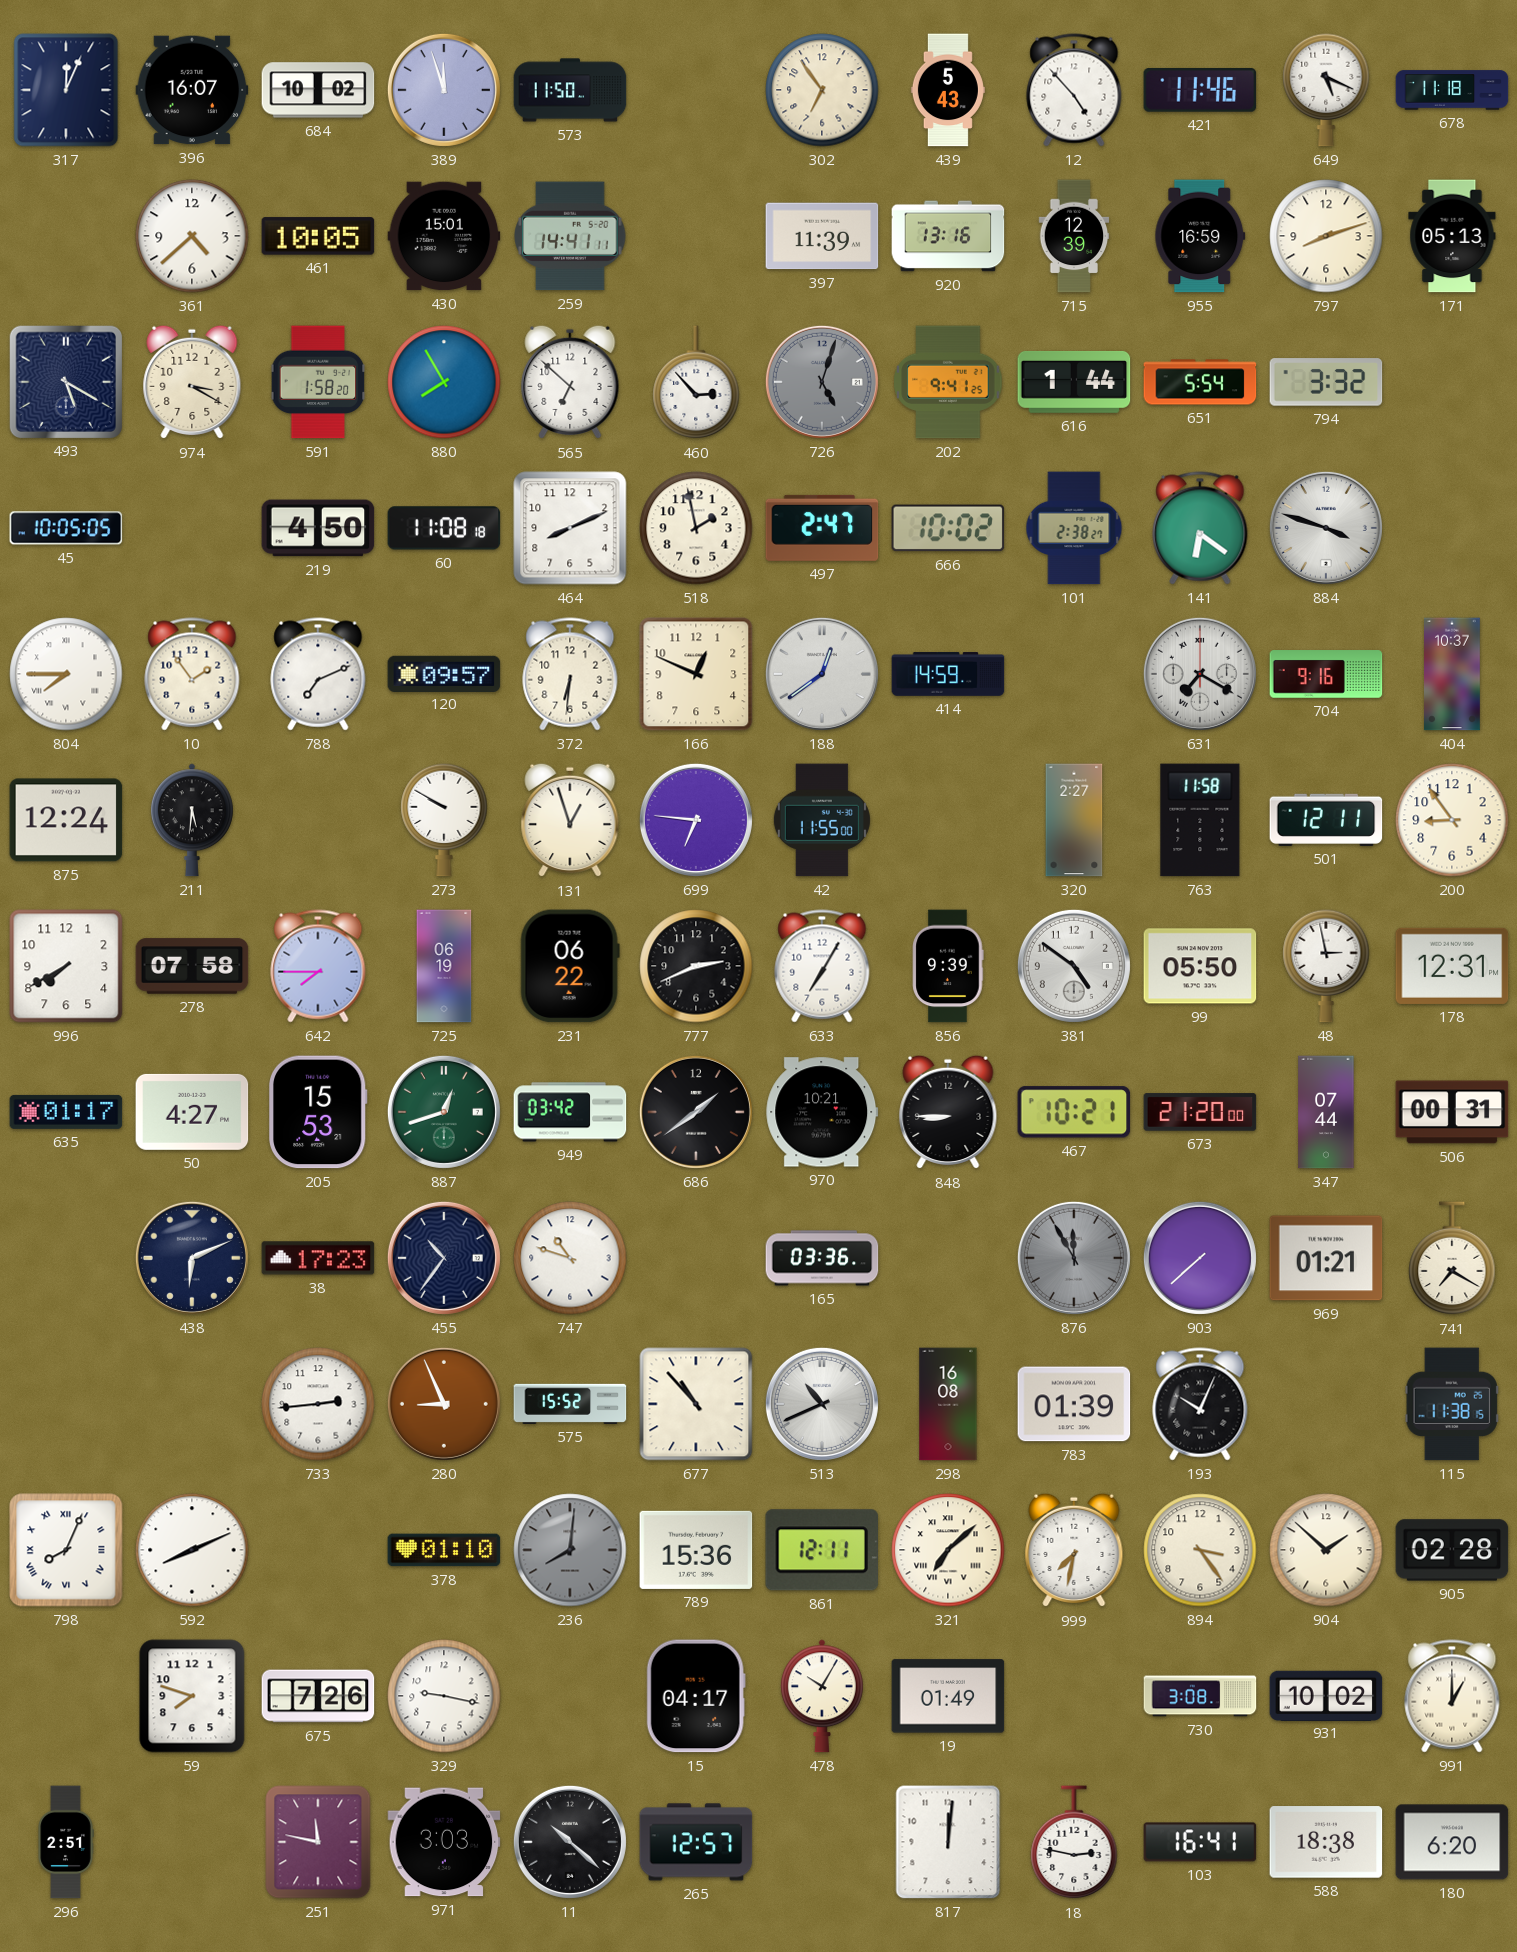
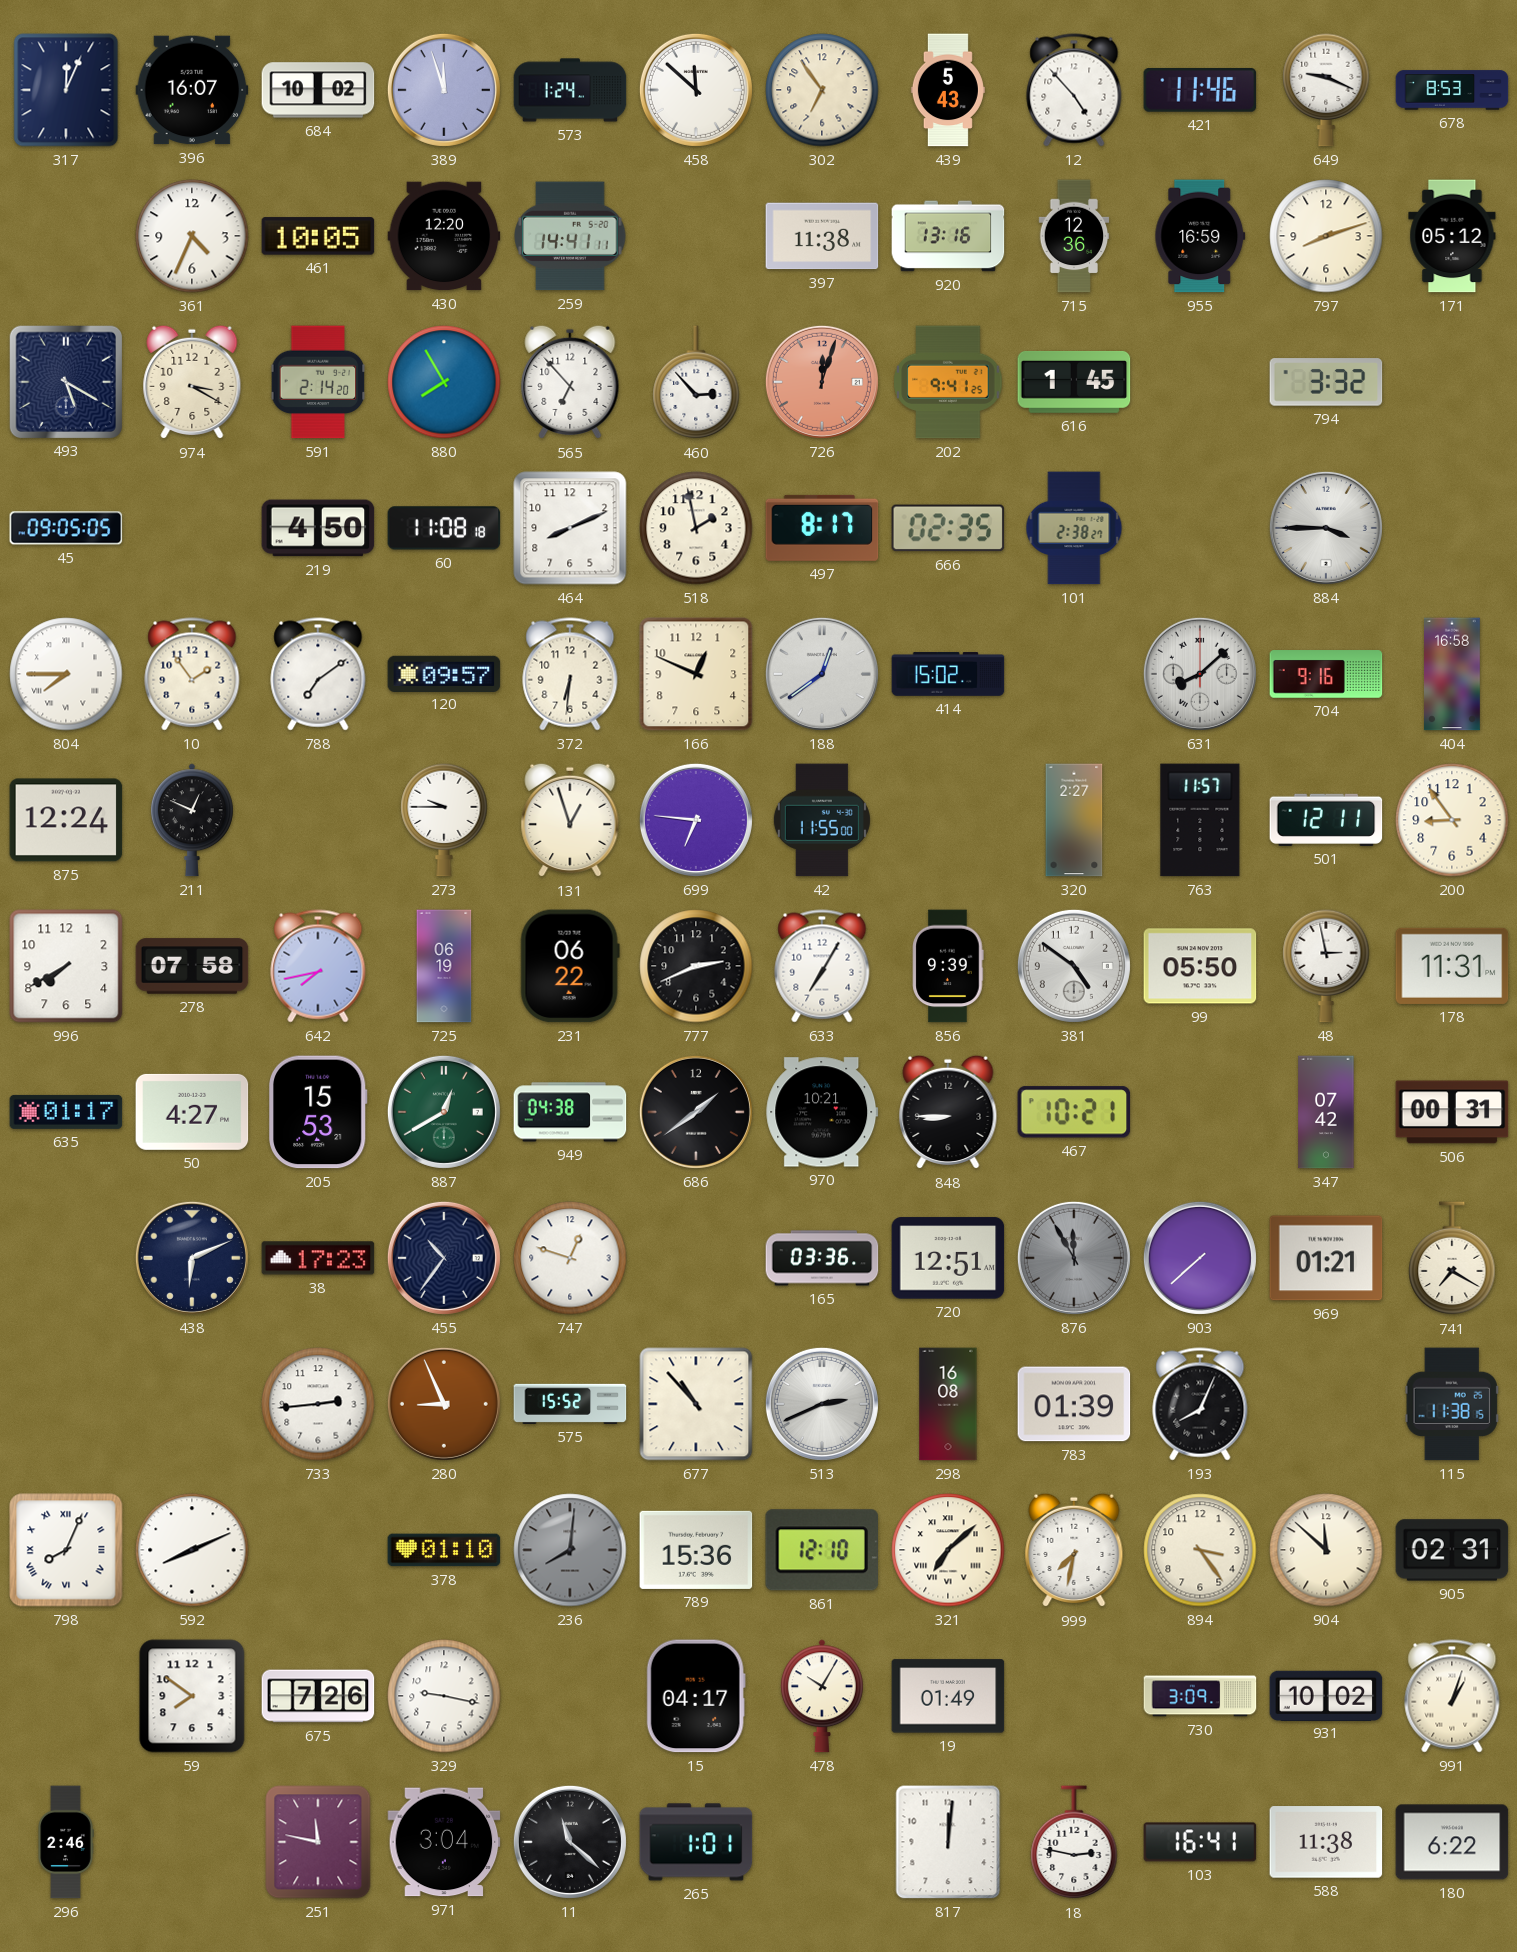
573: 11:50 -> 1:24
458: none -> 11:52
649: 5:19 -> 9:19
678: 11:18 -> 8:53
361: 4:38 -> 4:34
430: 15:01 -> 12:20
397: 11:39 -> 11:38
715: 12:39 -> 12:36
171: 05:13 -> 05:12
591: 1:58 -> 2:14
565: 6:52 -> 6:53
726: 5:03 -> 12:03
726 dial: grey -> salmon
616: 1:44 -> 1:45
651: 5:54 -> none
45: 10:05 -> 09:05
497: 2:47 -> 8:17
666: 10:02 -> 02:35
141: 6:21 -> none
884: 3:48 -> 3:45
788: 7:11 -> 7:09
414: 14:59 -> 15:02
631: 7:20 -> 8:08
404: 10:37 -> 16:58
211: 5:31 -> 12:49
273: 9:50 -> 9:45
763: 11:58 -> 11:57
642: 7:45 -> 7:43
178: 12:31 -> 11:31
887: 12:42 -> 12:40
949: 03:42 -> 04:38
673: 21:20 -> none
347: 07:44 -> 07:42
747: 10:48 -> 12:48
720: none -> 12:51
513: 10:41 -> 2:41
193: 10:04 -> 8:04
861: 12:11 -> 12:10
904: 1:52 -> 11:52
905: 02:28 -> 02:31
59: 7:48 -> 7:51
730: 3:08 -> 3:09
991: 1:00 -> 1:03
296: 2:51 -> 2:46
971: 3:03 -> 3:04
11: 10:22 -> 11:22
265: 12:57 -> 1:01
588: 18:38 -> 11:38
180: 6:20 -> 6:22
